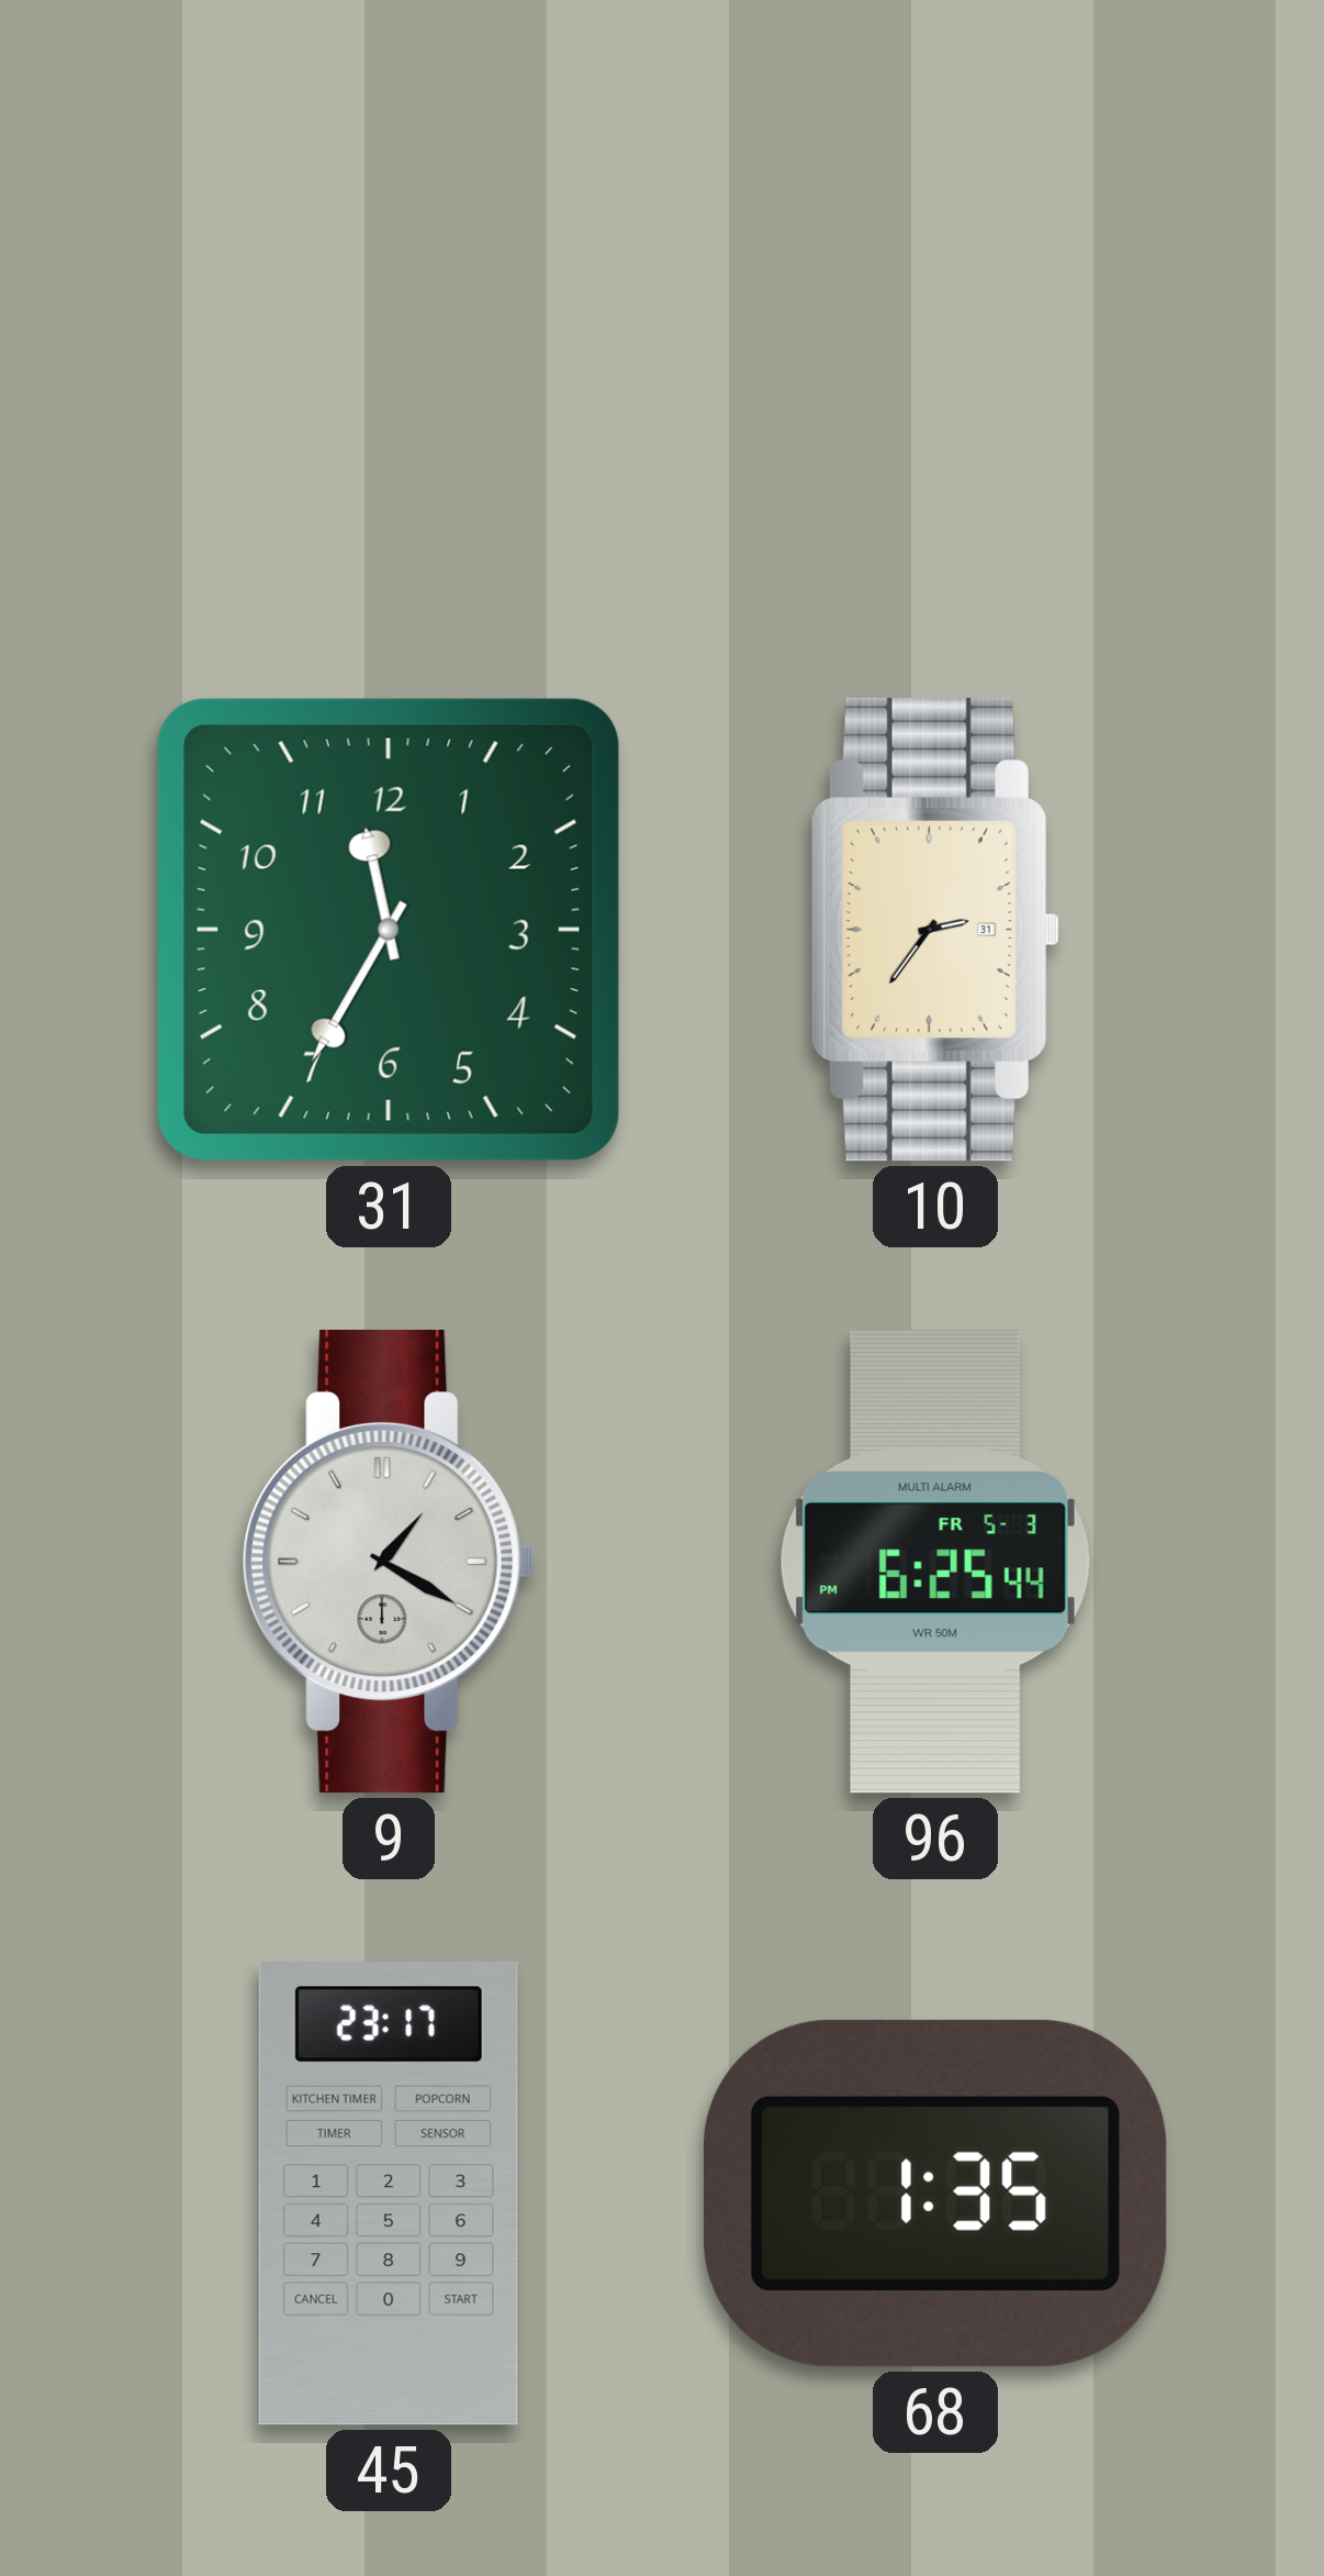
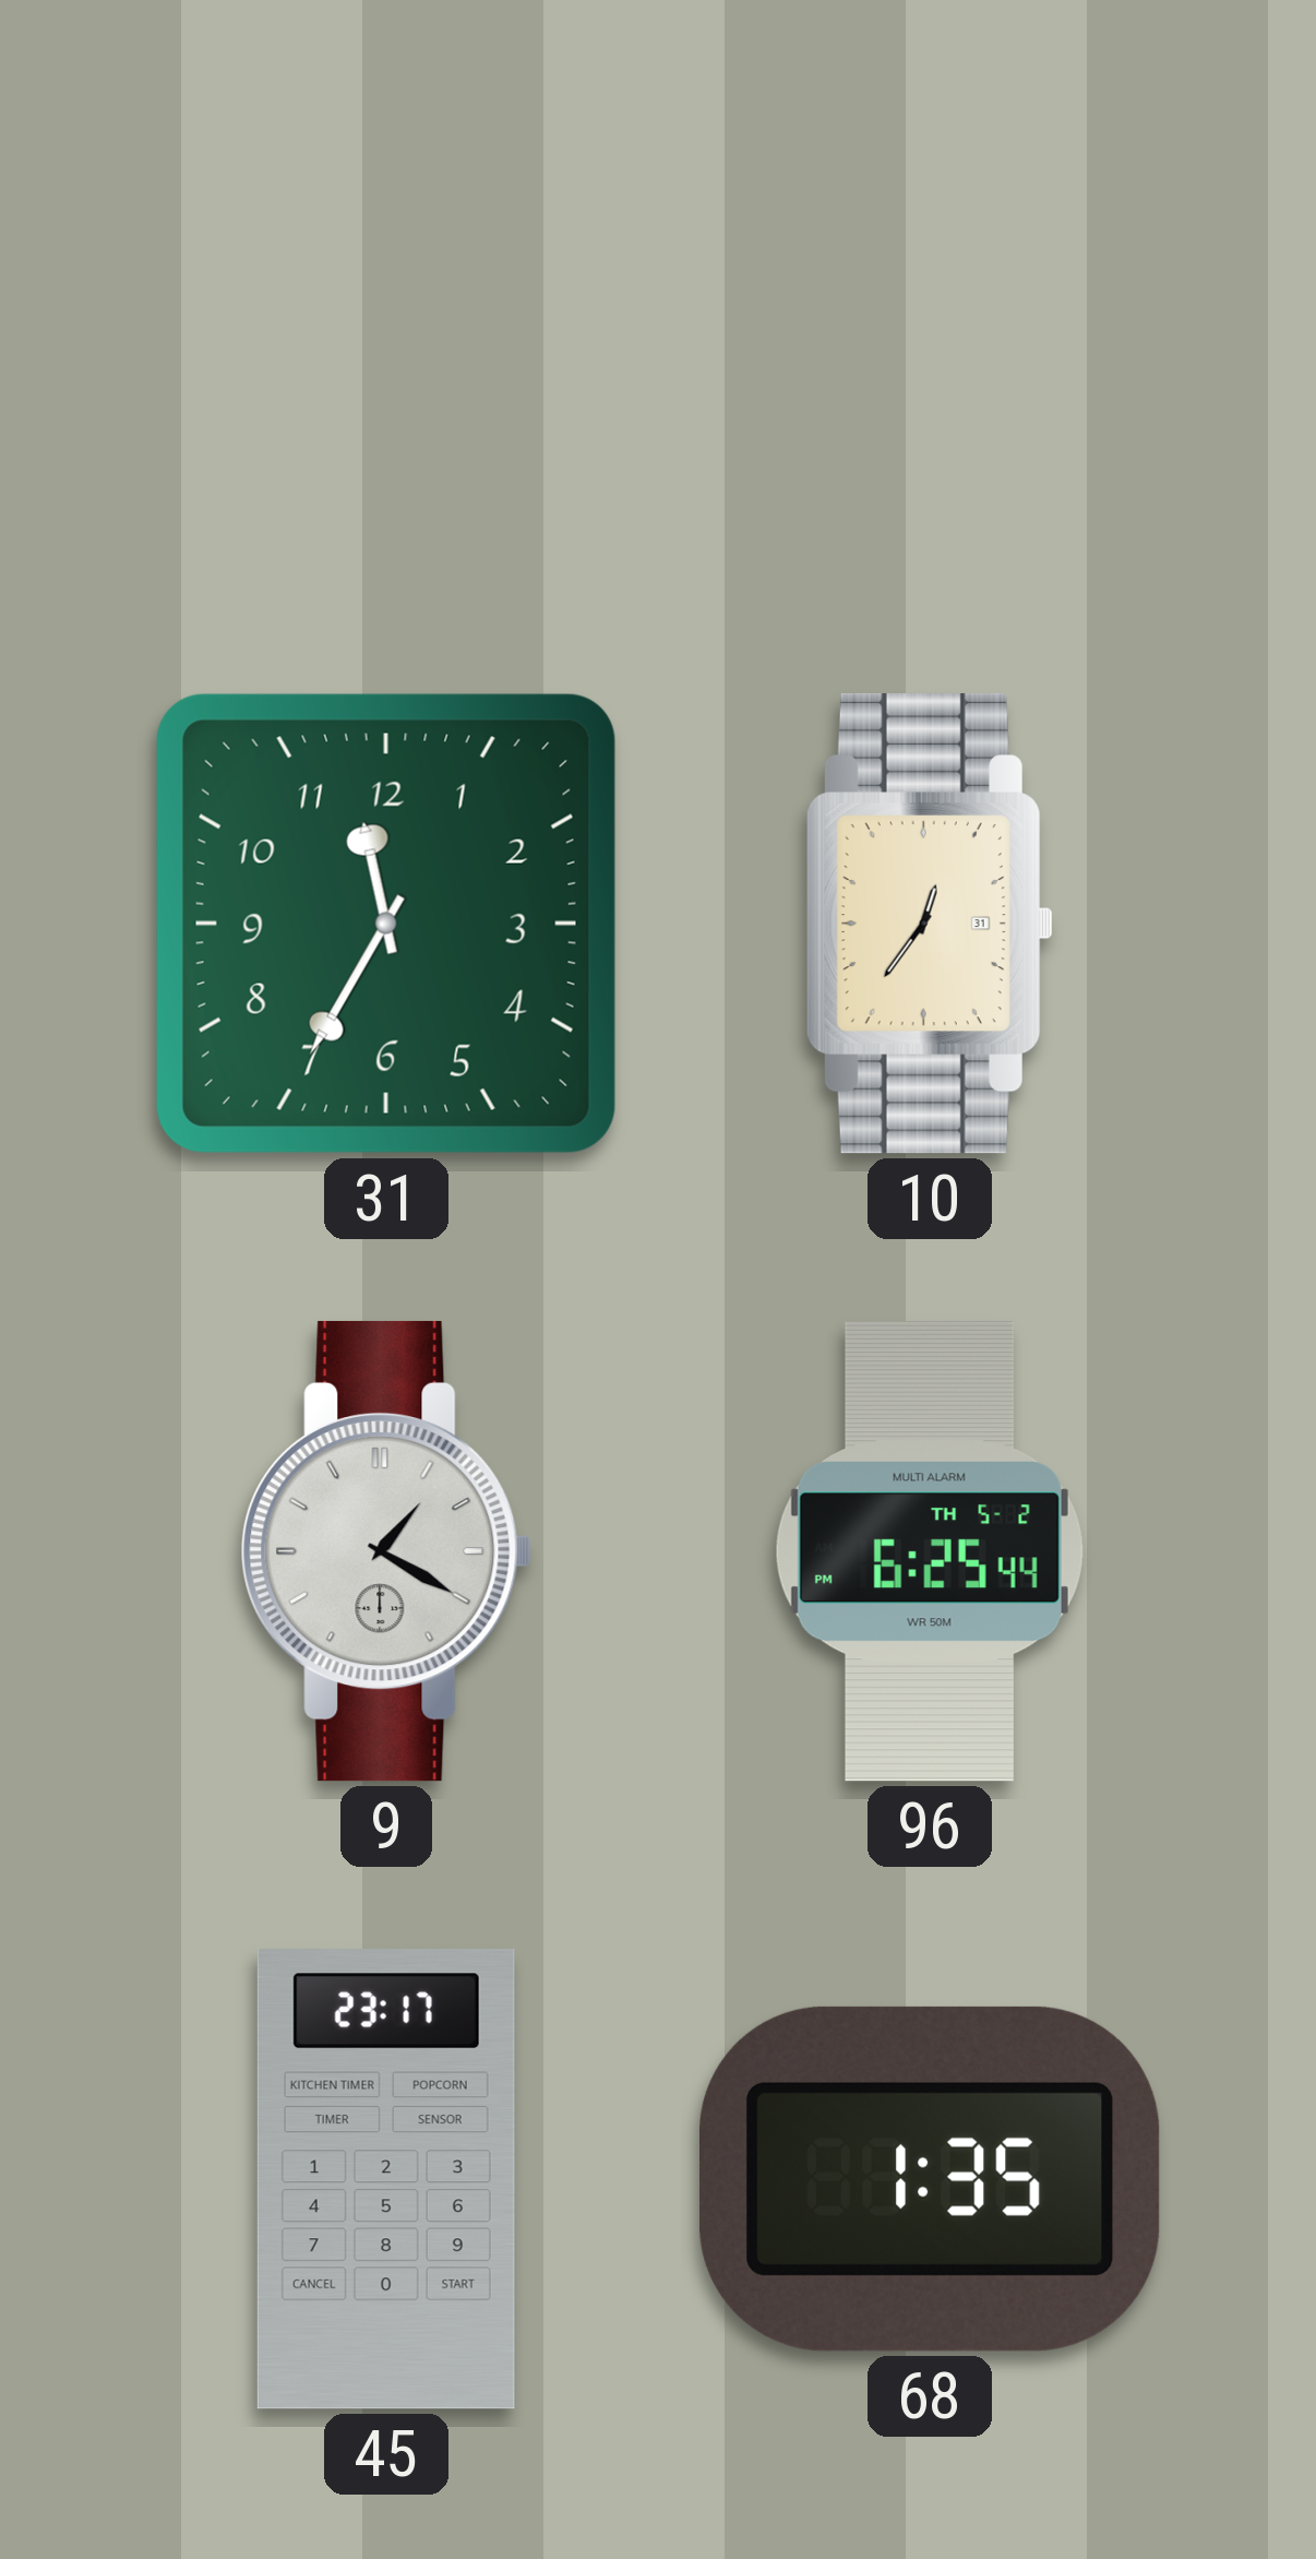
10: 2:36 -> 12:36
96 date: FR 5-3 -> TH 5-2
